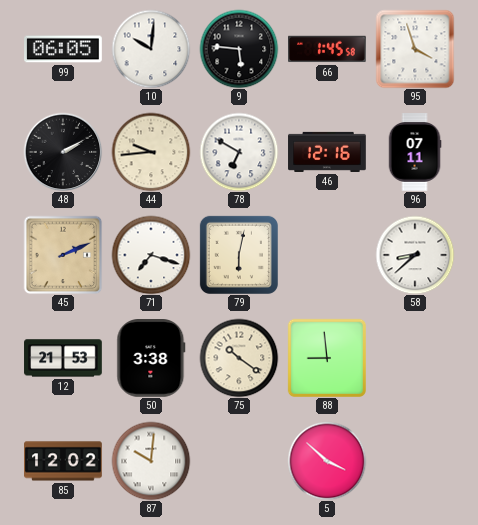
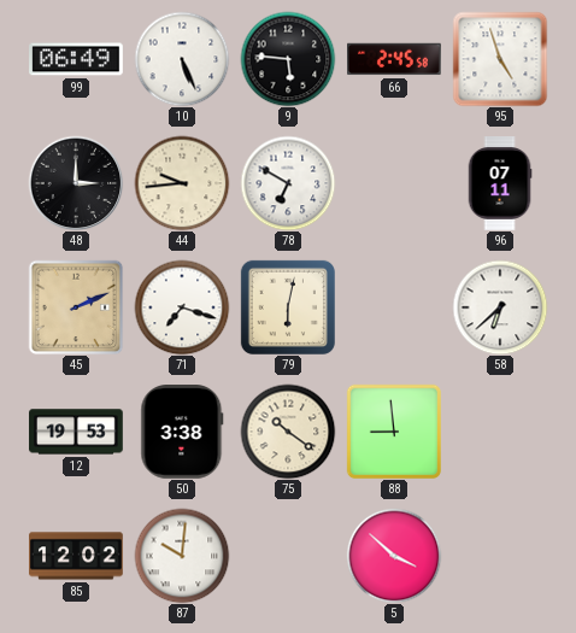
99: 06:05 -> 06:49
10: 10:01 -> 5:26
66: 1:45 -> 2:45
95: 3:57 -> 4:57
48: 2:10 -> 3:00
46: 12:16 -> none
58: 8:38 -> 6:38
12: 21:53 -> 19:53
